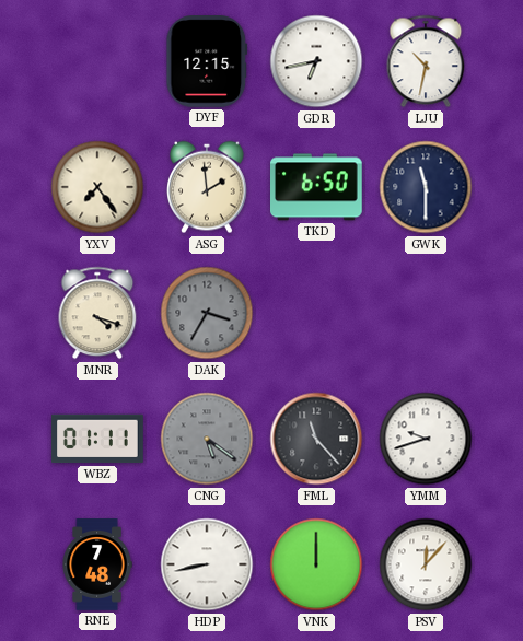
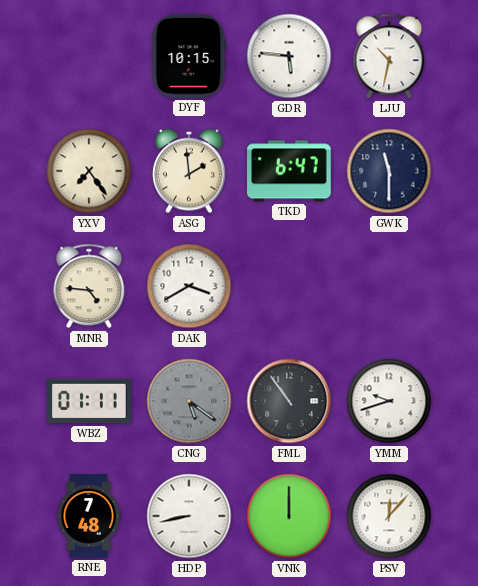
DYF: 12:15 -> 10:15
GDR: 6:43 -> 5:46
TKD: 6:50 -> 6:47
MNR: 4:18 -> 4:46
DAK: 3:35 -> 3:40
DAK dial: grey -> white
FML: 11:23 -> 10:54
